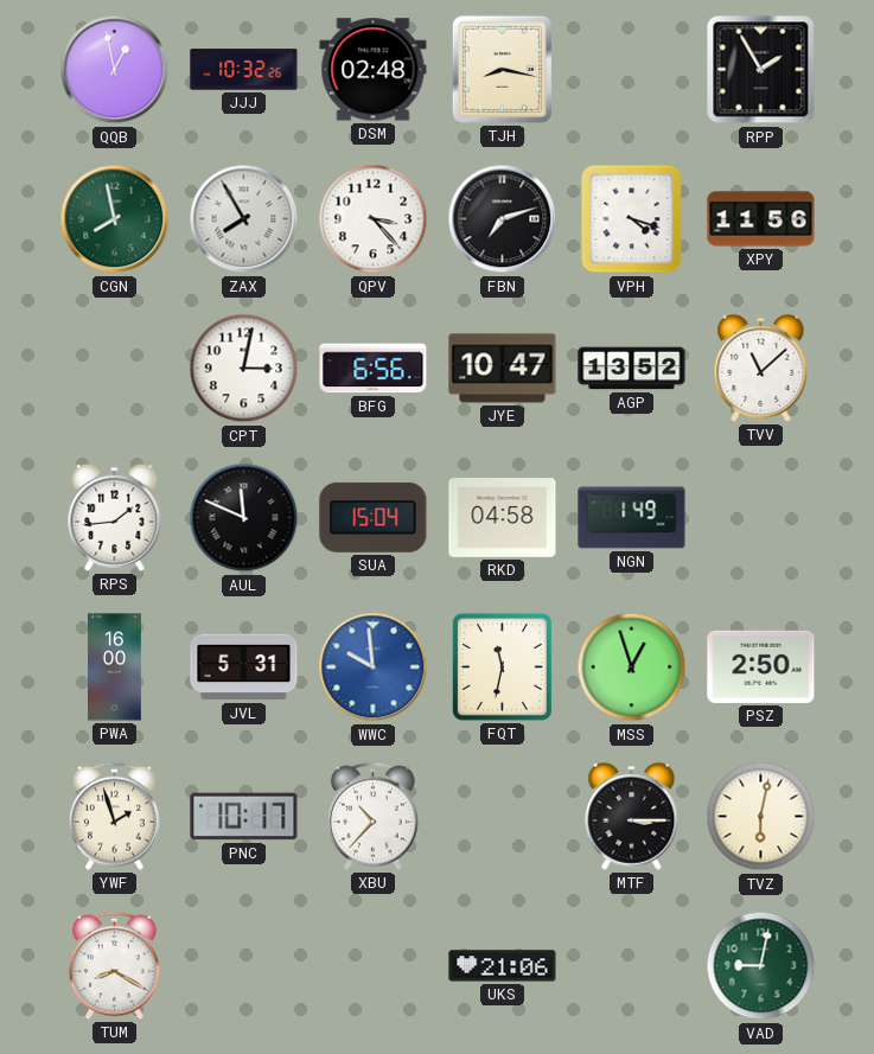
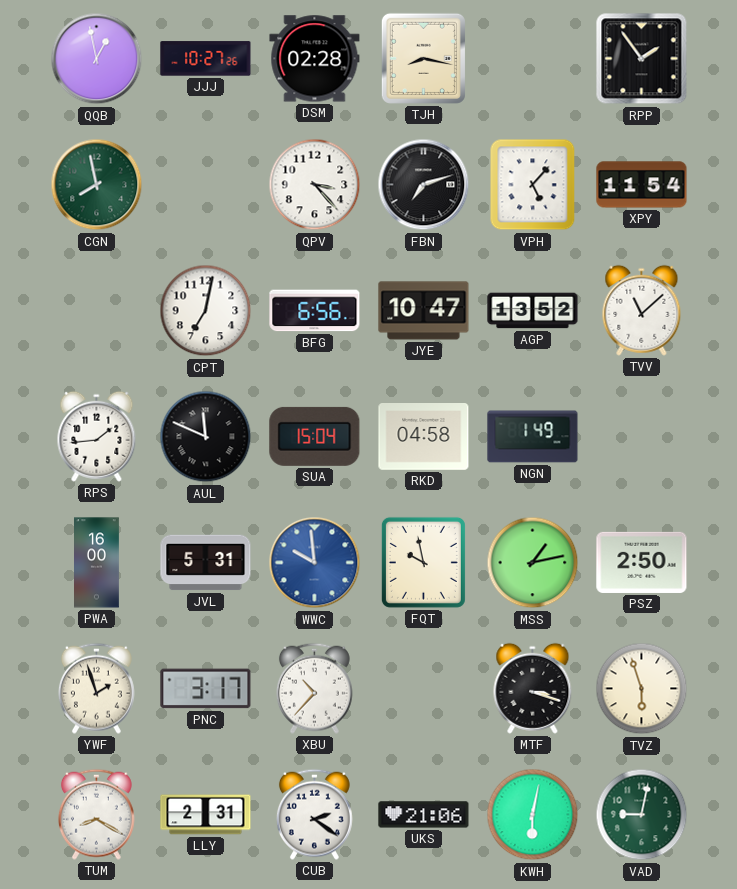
JJJ: 10:32 -> 10:27
DSM: 02:48 -> 02:28
RPP: 1:55 -> 1:54
ZAX: 7:55 -> none
VPH: 4:18 -> 5:07
XPY: 11:56 -> 11:54
CPT: 3:02 -> 7:02
FQT: 11:32 -> 9:58
MSS: 12:57 -> 1:13
PNC: 10:17 -> 3:17
MTF: 3:15 -> 3:18
TVZ: 6:02 -> 5:57
LLY: none -> 2:31
CUB: none -> 2:21
KWH: none -> 6:02
